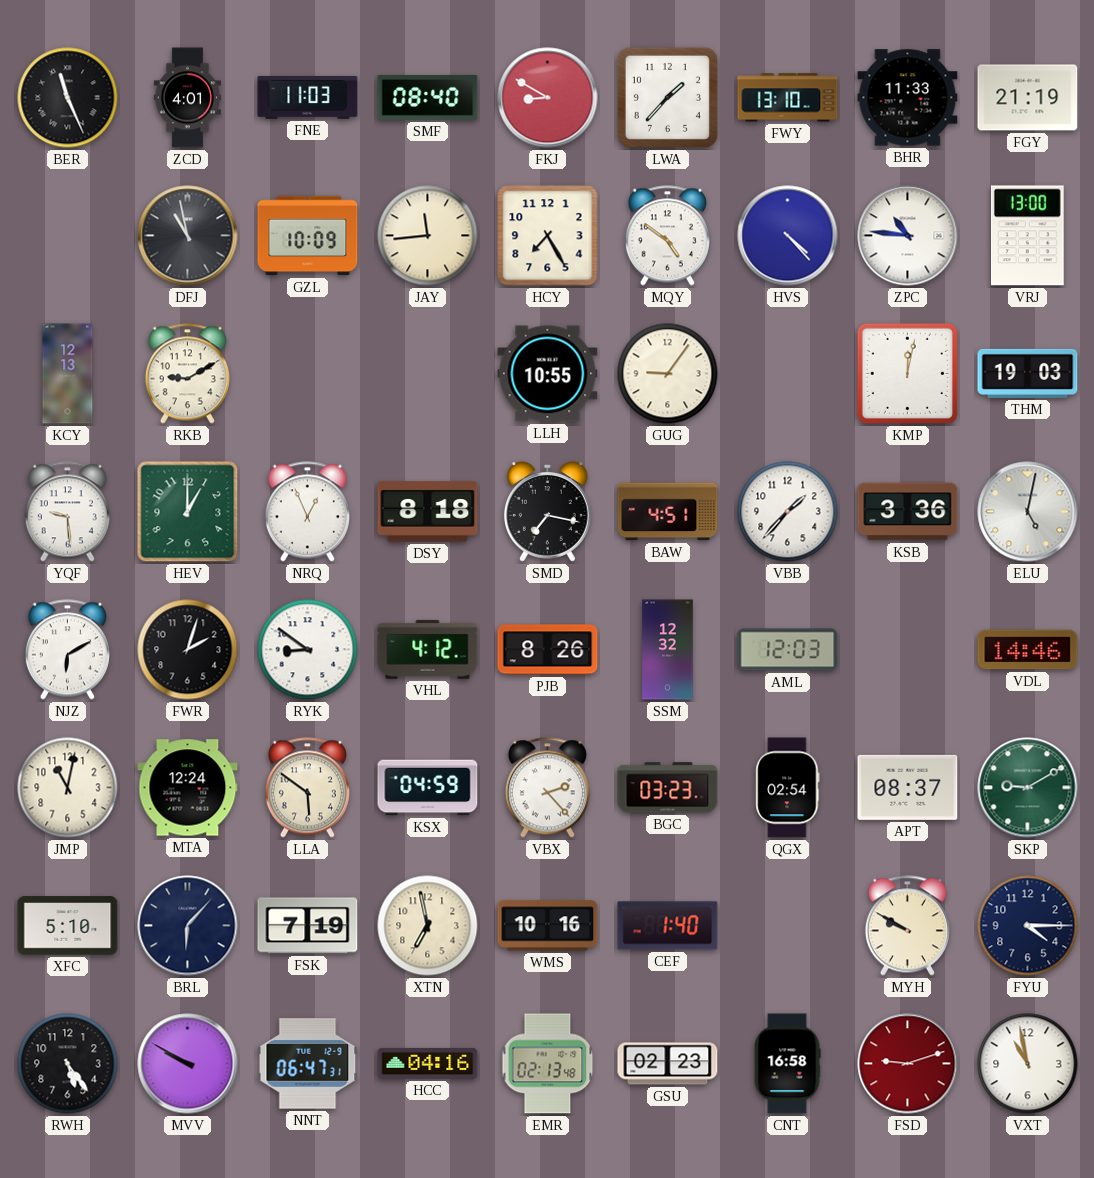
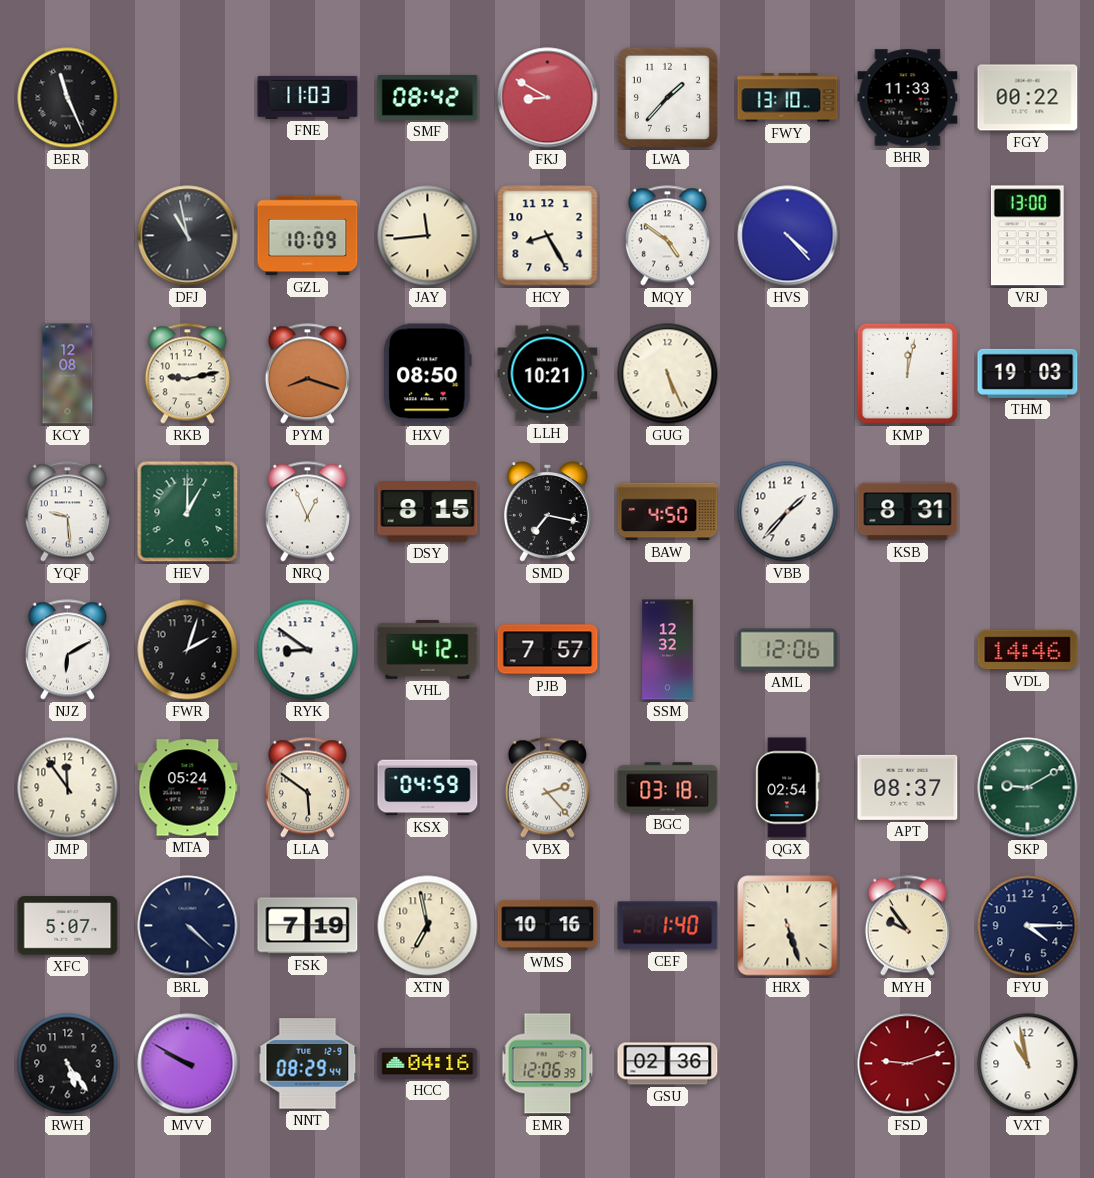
ZCD: 4:01 -> none
SMF: 08:40 -> 08:42
FGY: 21:19 -> 00:22
HCY: 7:25 -> 8:25
ZPC: 10:46 -> none
KCY: 12:13 -> 12:08
RKB: 9:10 -> 9:13
PYM: none -> 8:18
HXV: none -> 08:50
LLH: 10:55 -> 10:21
GUG: 9:06 -> 5:26
DSY: 8:18 -> 8:15
BAW: 4:51 -> 4:50
KSB: 3:36 -> 8:31
ELU: 5:02 -> none
PJB: 8:26 -> 7:57
AML: 12:03 -> 12:06
JMP: 11:02 -> 11:54
MTA: 12:24 -> 05:24
BGC: 03:23 -> 03:18
XFC: 5:10 -> 5:07
BRL: 6:07 -> 4:22
HRX: none -> 5:27
MYH: 9:50 -> 9:54
NNT: 06:47 -> 08:29
EMR: 02:13 -> 12:06
GSU: 02:23 -> 02:36
CNT: 16:58 -> none
